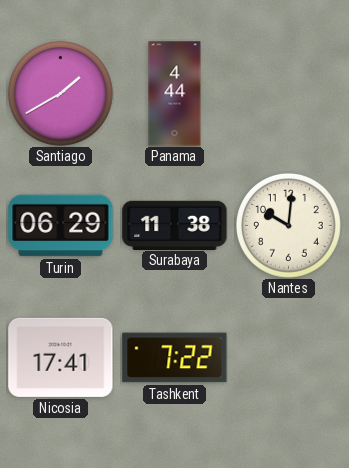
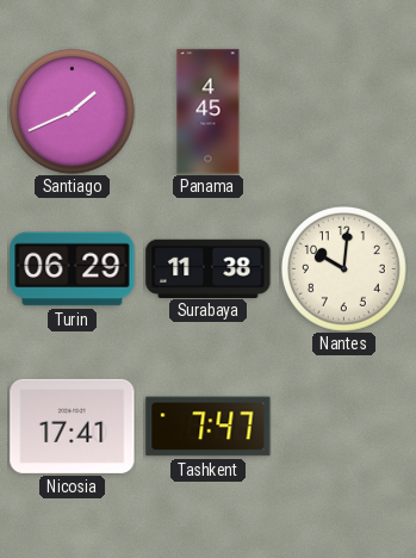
Santiago: 1:40 -> 1:41
Panama: 4:44 -> 4:45
Tashkent: 7:22 -> 7:47
